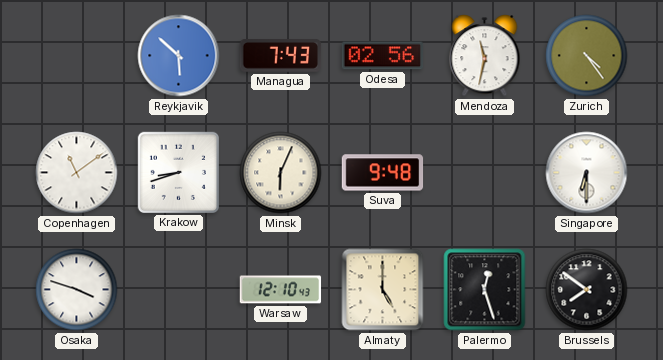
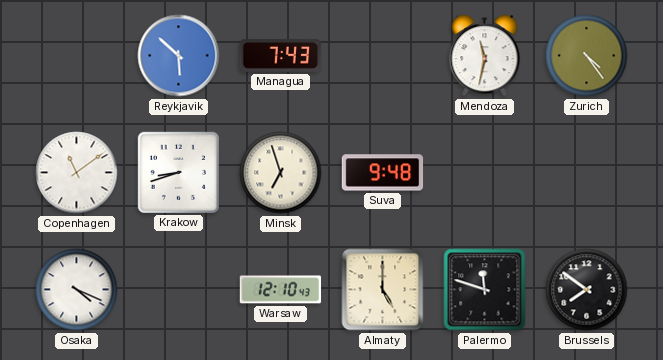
Odesa: 02:56 -> none
Minsk: 6:04 -> 6:57
Singapore: 6:30 -> none
Osaka: 3:48 -> 4:19
Palermo: 12:27 -> 11:48
